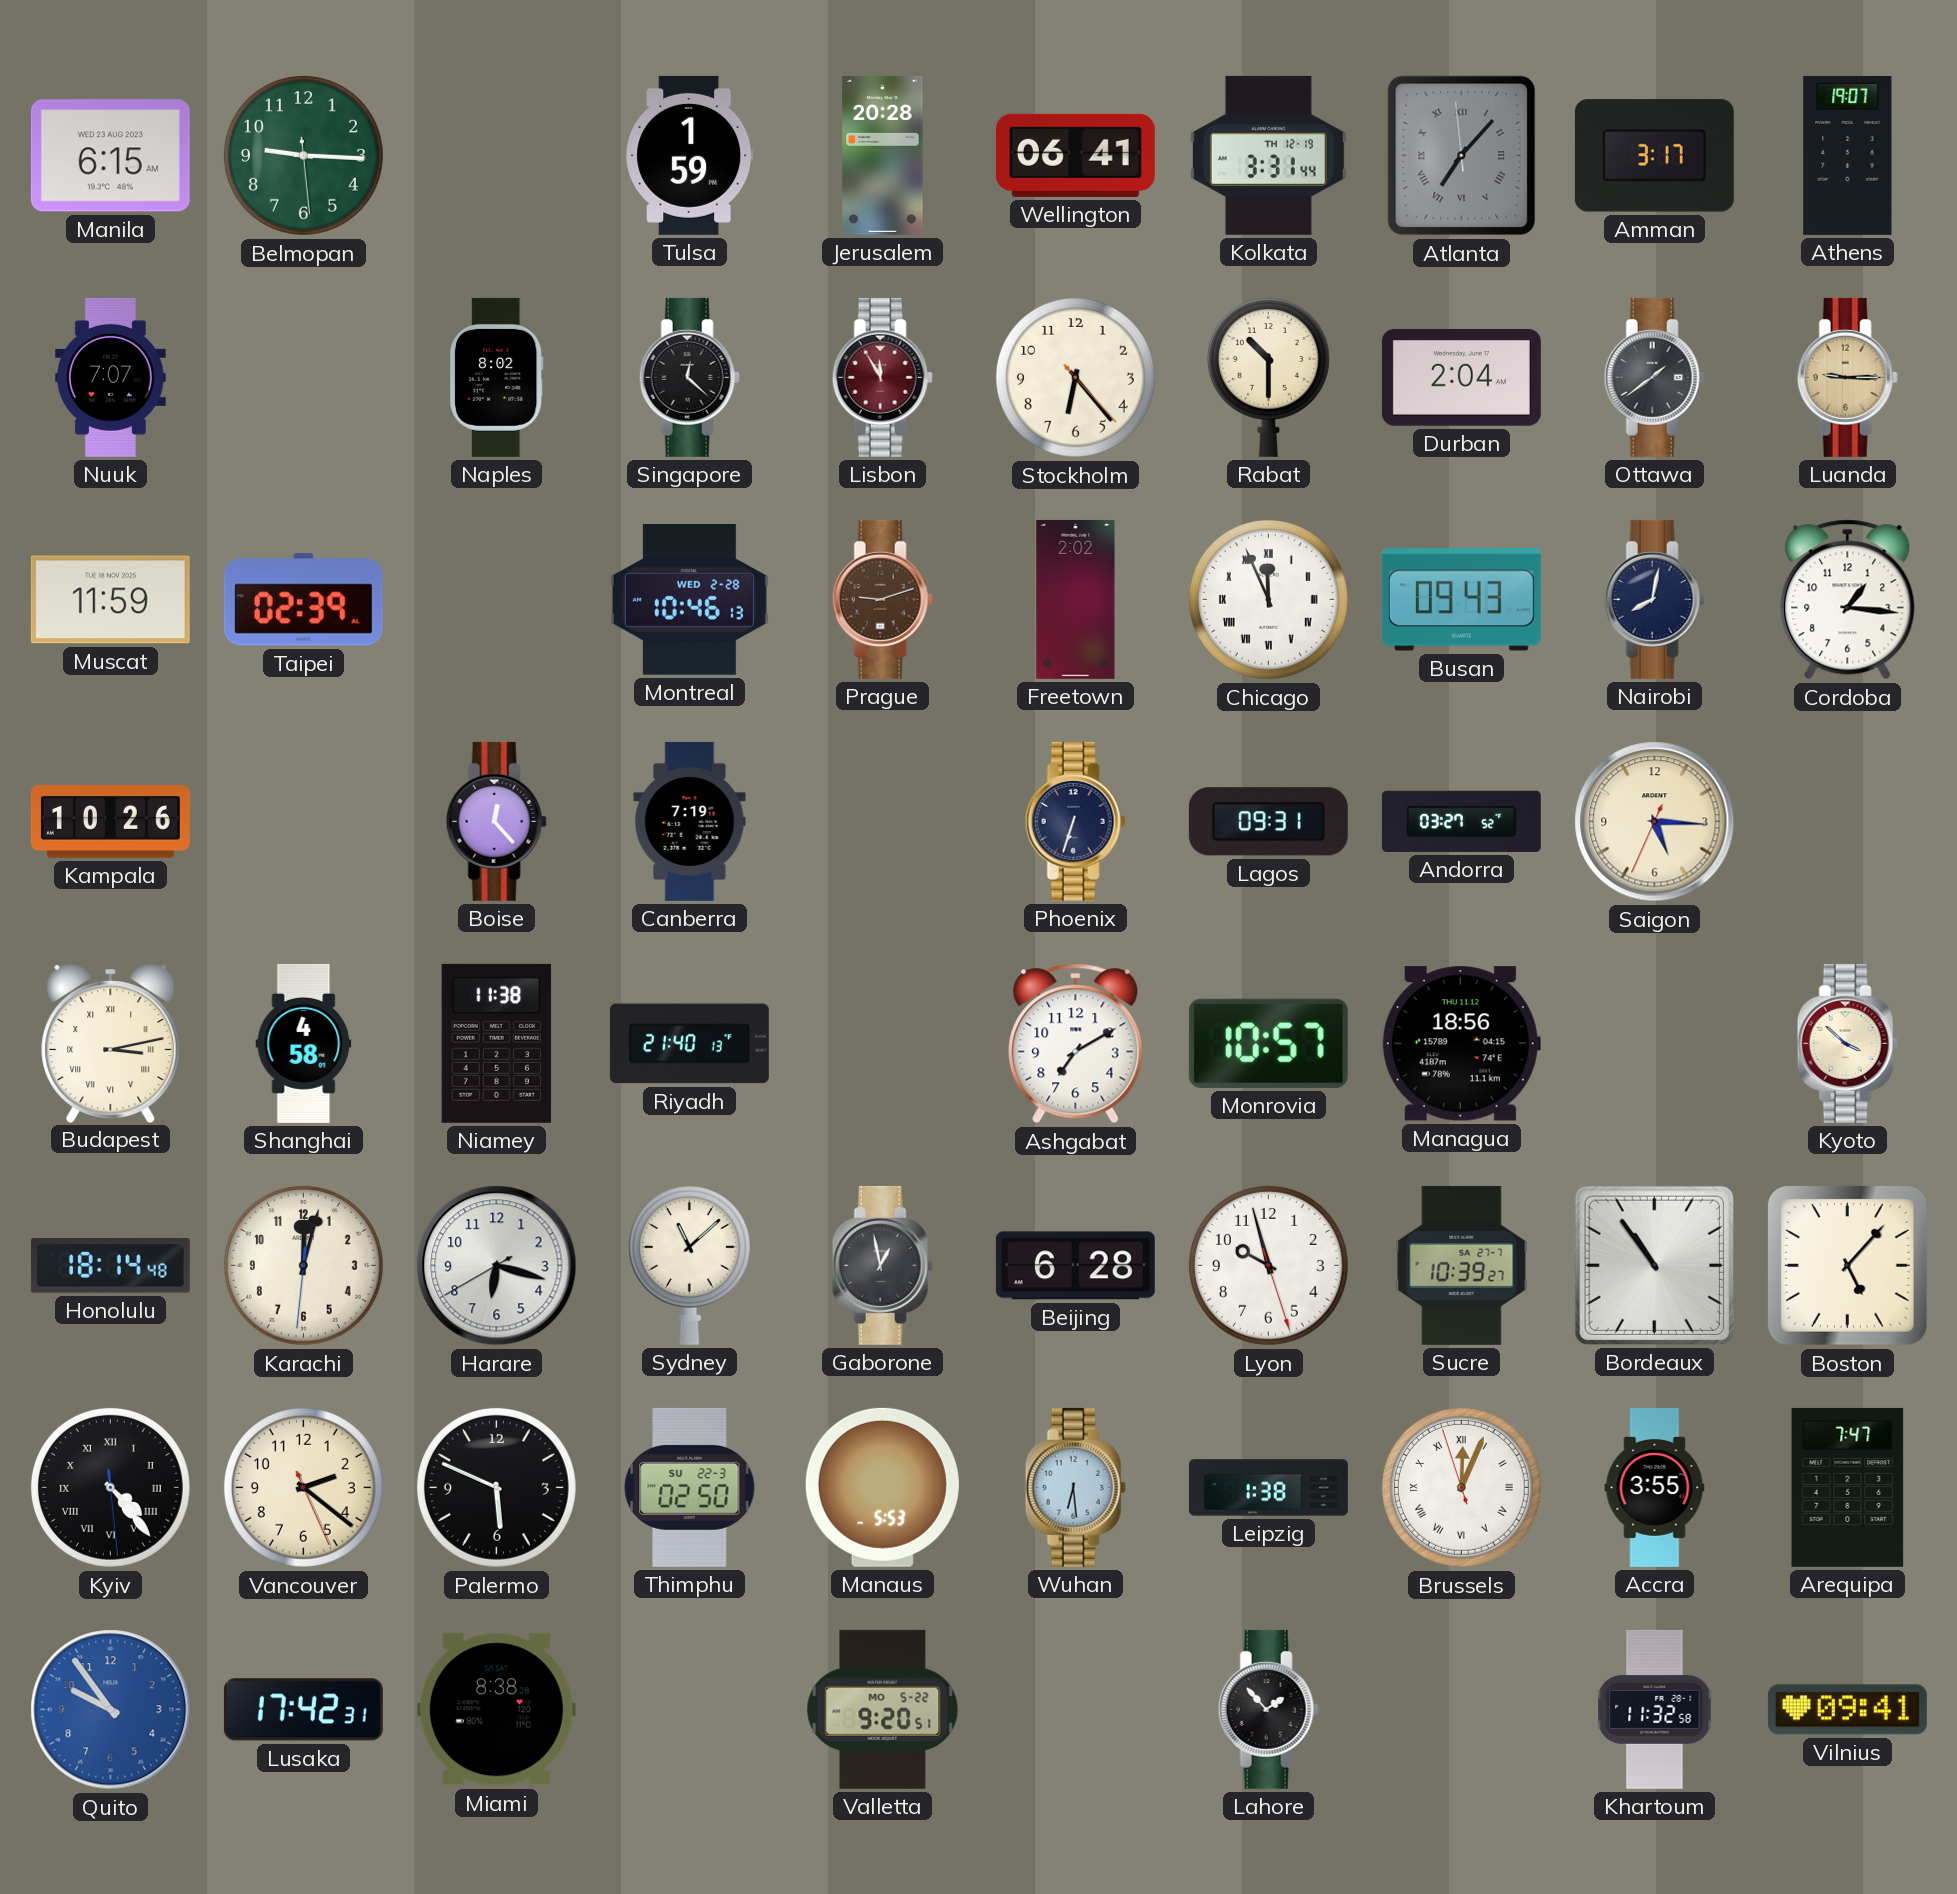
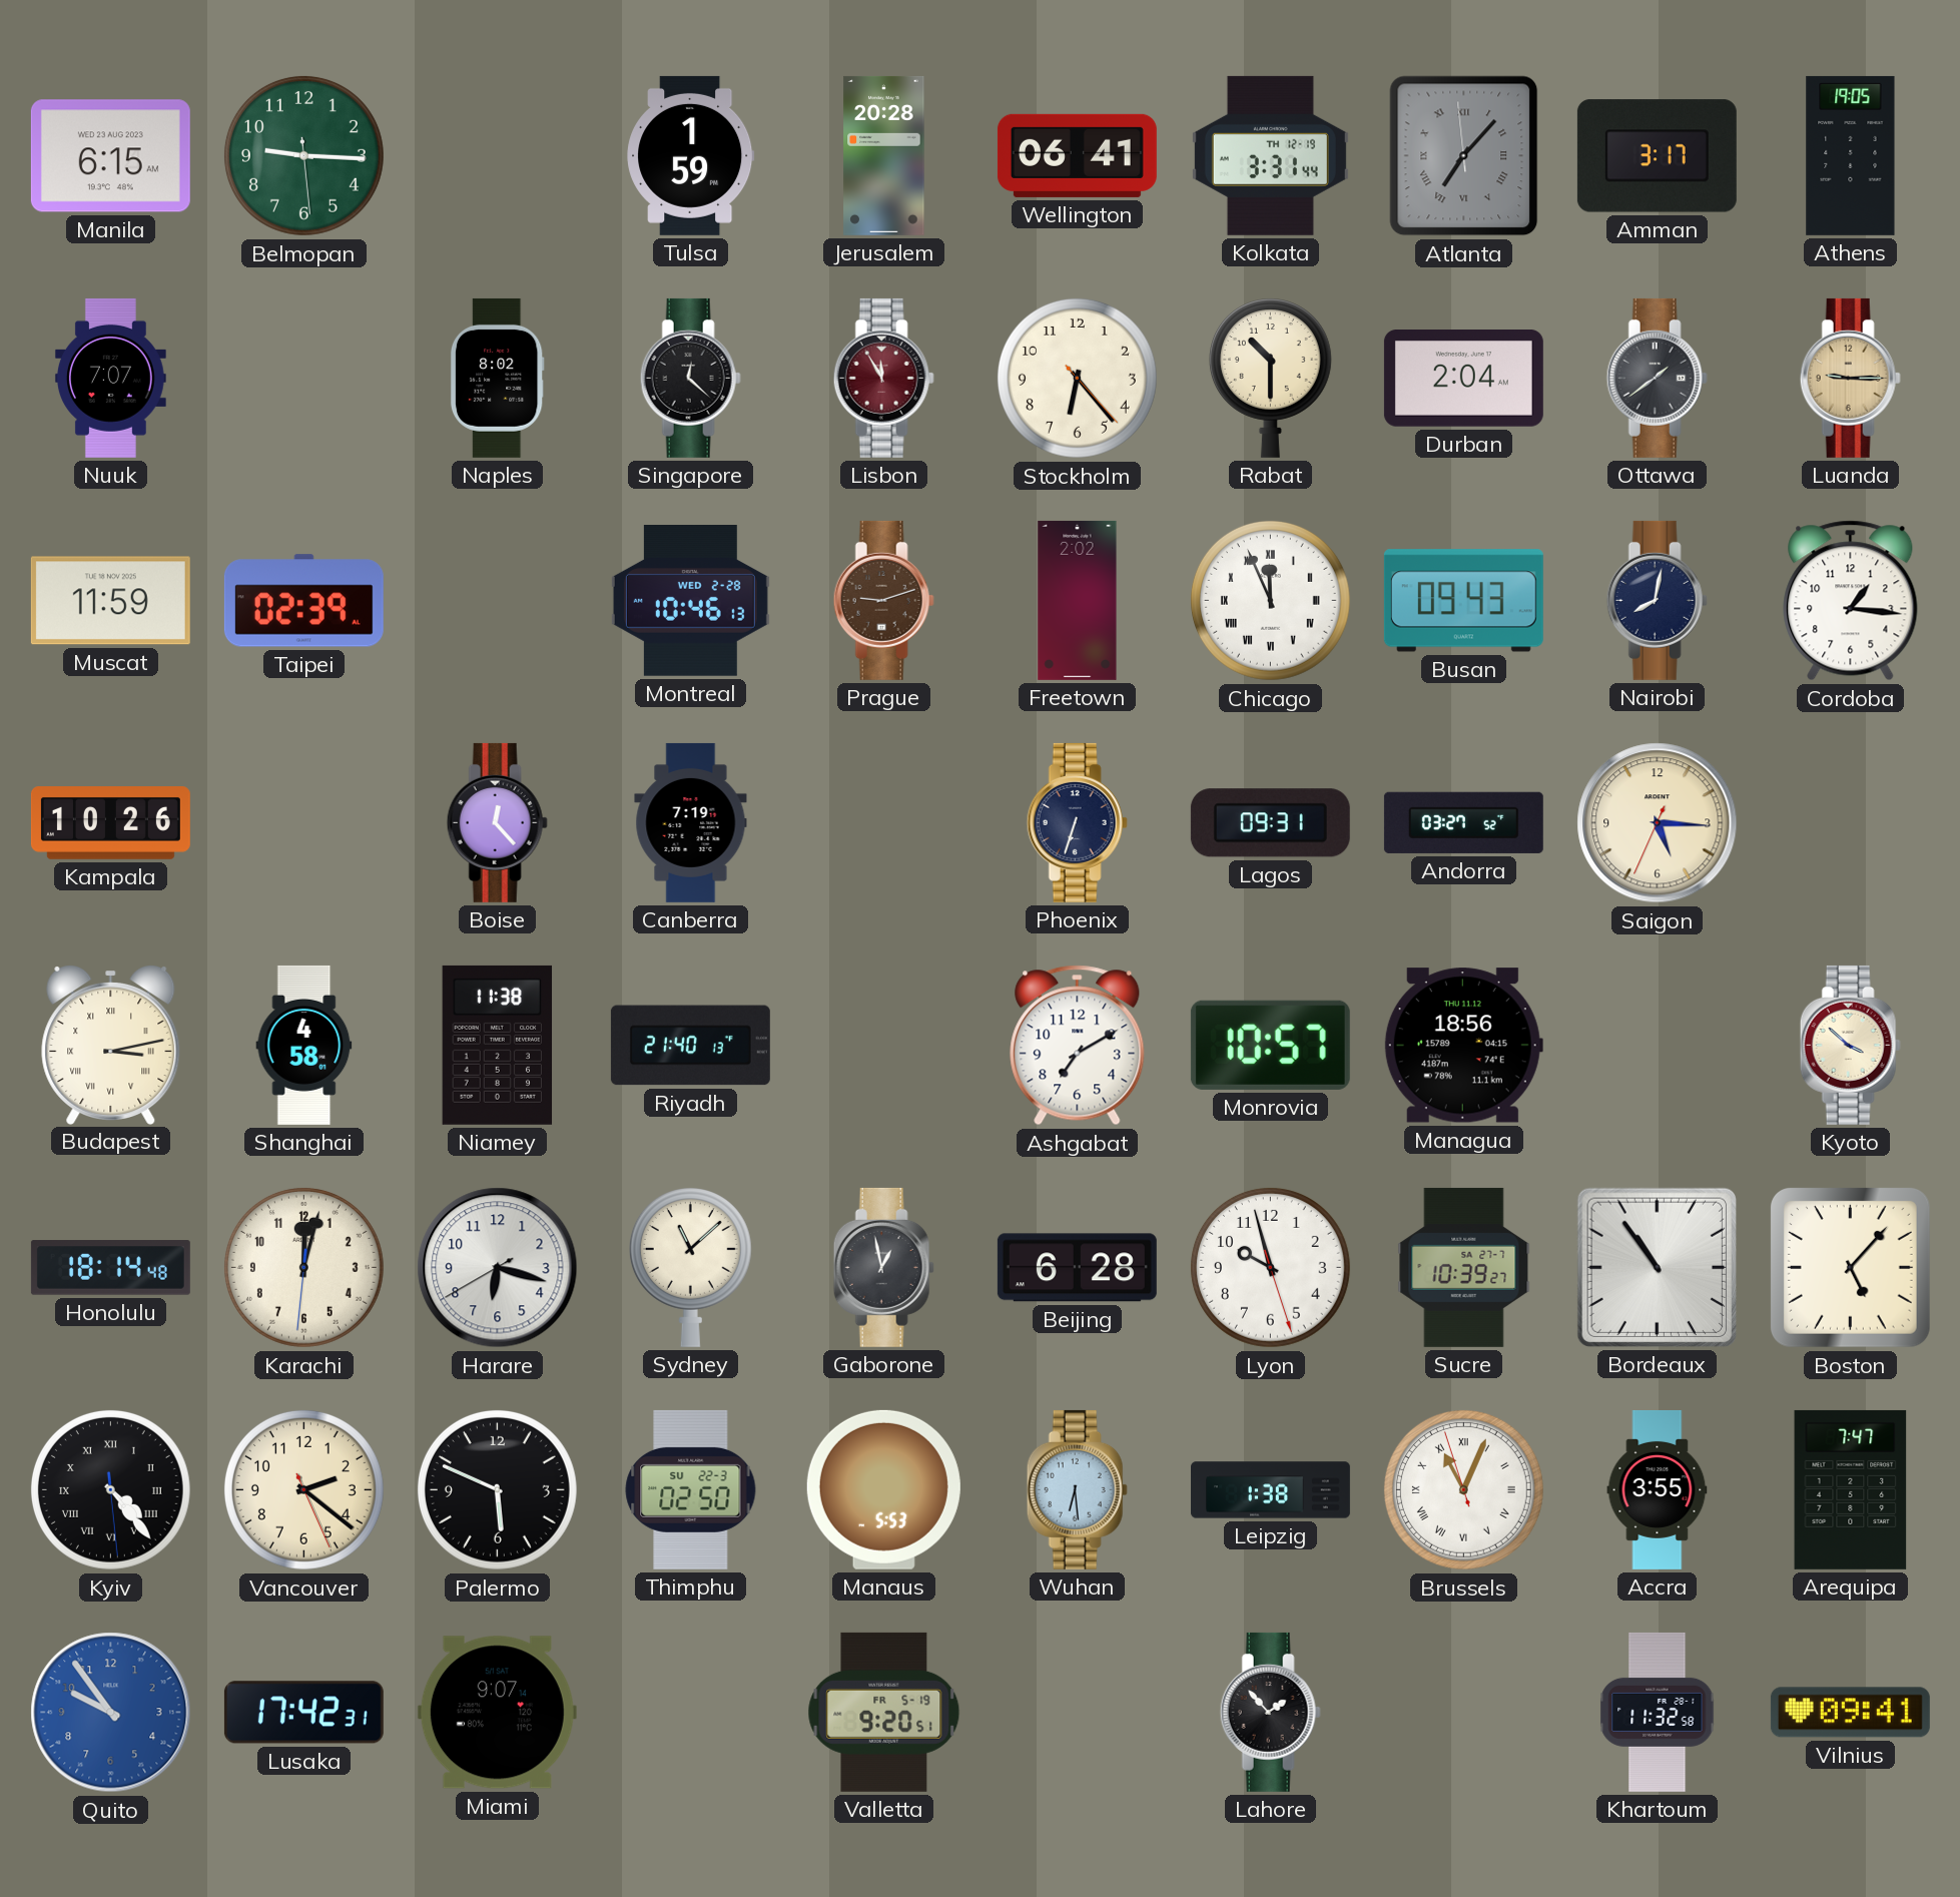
Athens: 19:07 -> 19:05
Brussels: 12:03 -> 11:03
Miami: 8:38 -> 9:07
Valletta date: MO 5-22 -> FR 5-19
